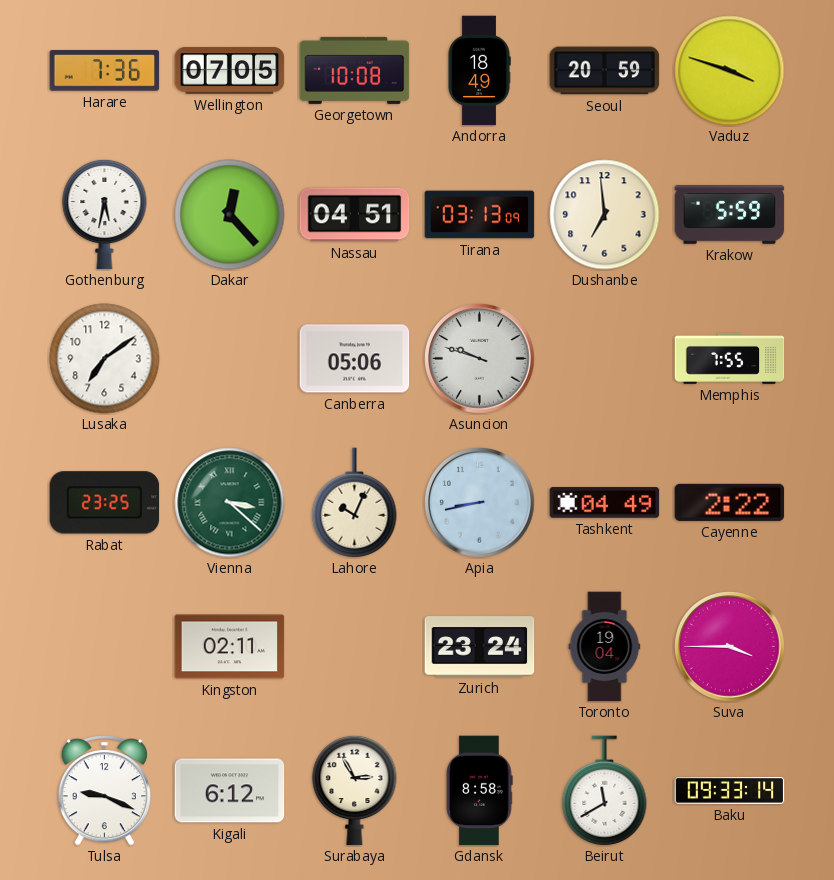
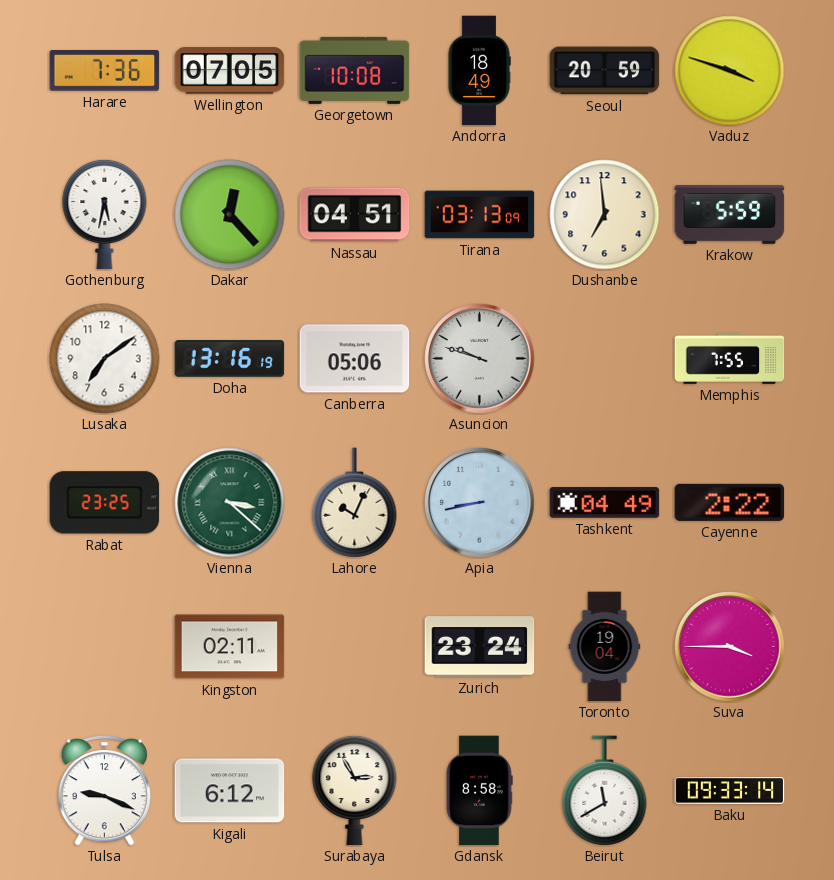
Doha: none -> 13:16
